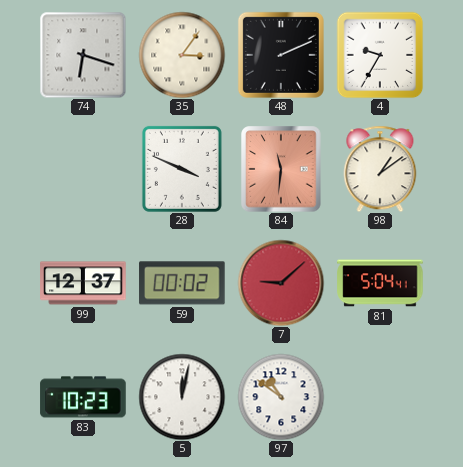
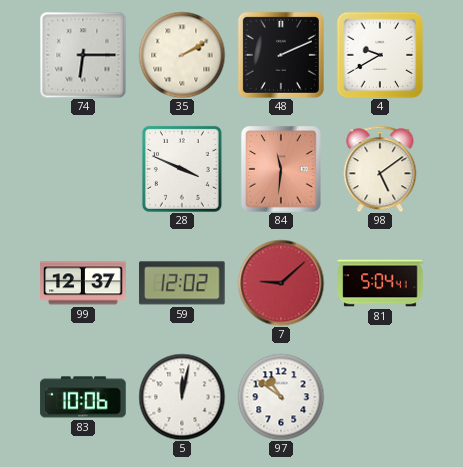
74: 6:18 -> 6:15
35: 3:06 -> 2:10
4: 9:35 -> 9:40
98: 1:09 -> 5:09
59: 00:02 -> 12:02
83: 10:23 -> 10:06
